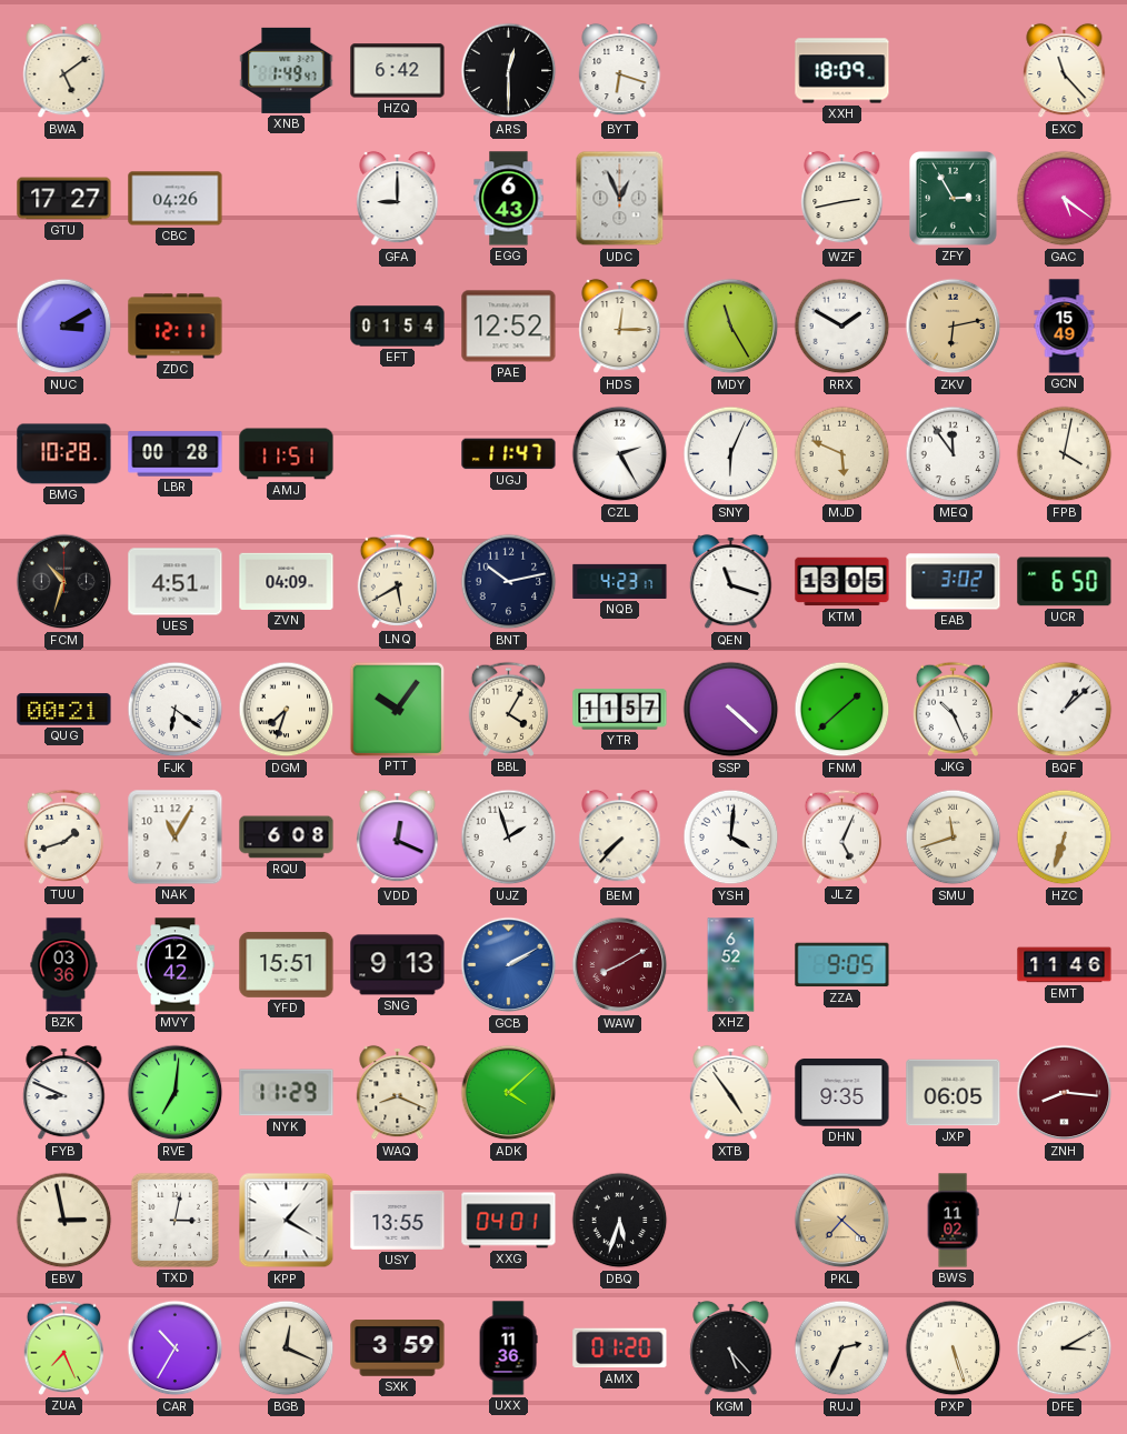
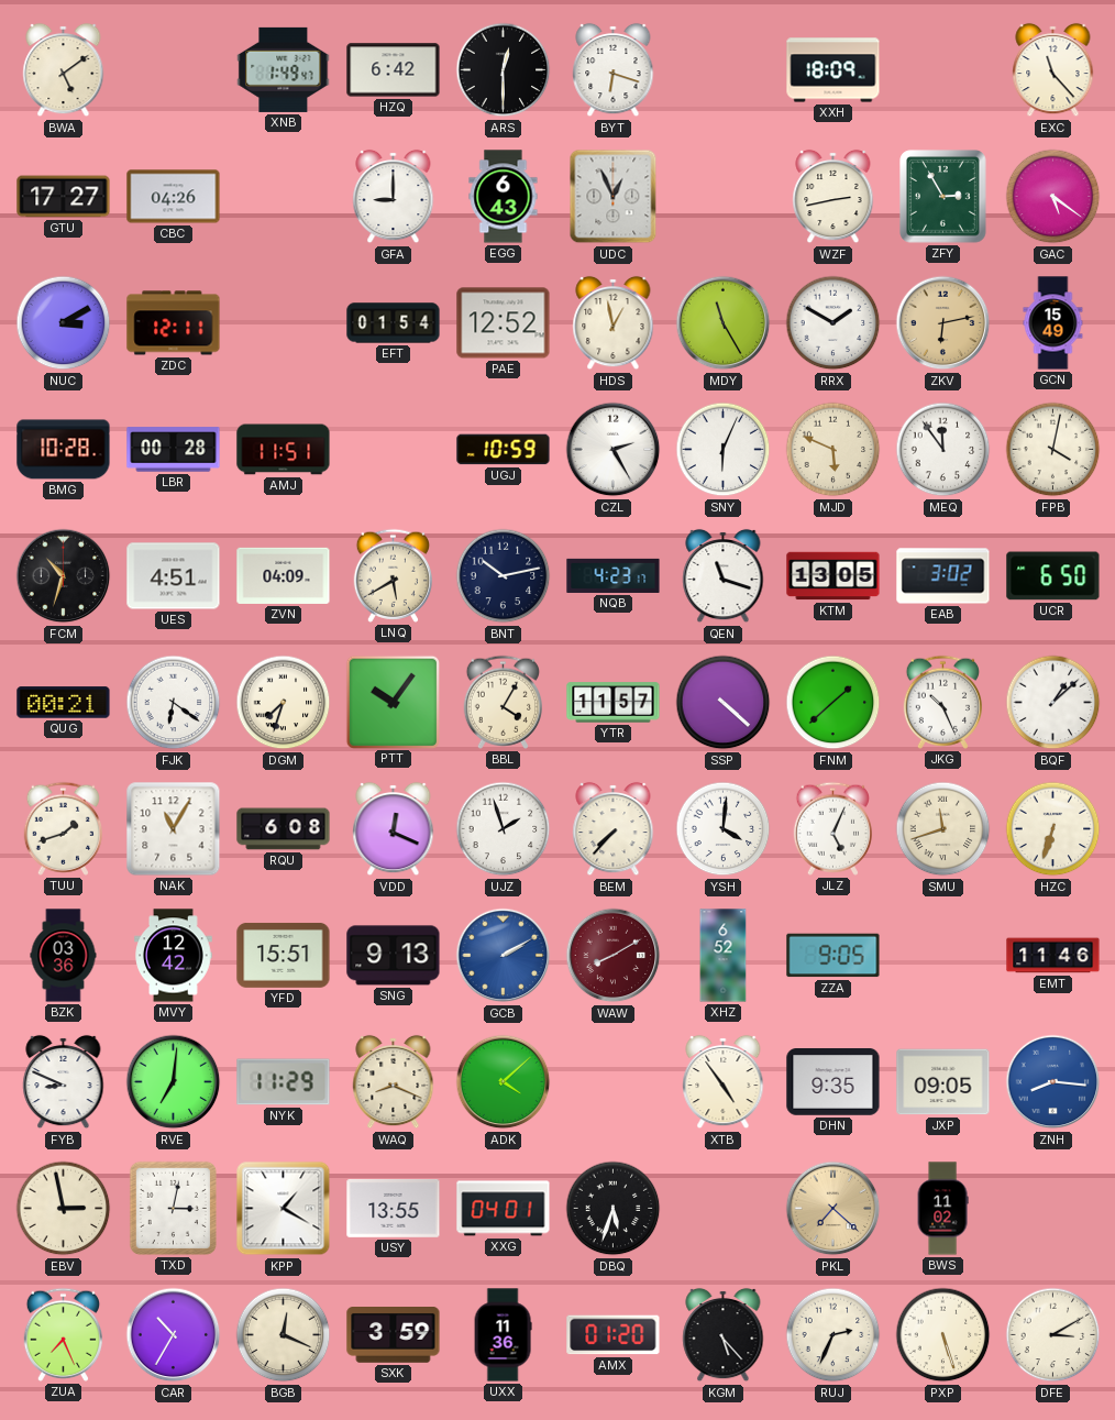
HDS: 12:15 -> 12:58
UGJ: 11:47 -> 10:59
JXP: 06:05 -> 09:05
ZNH dial: burgundy -> blue
